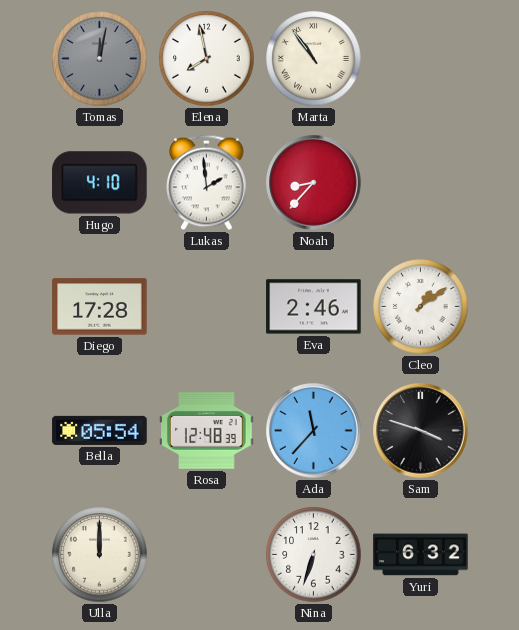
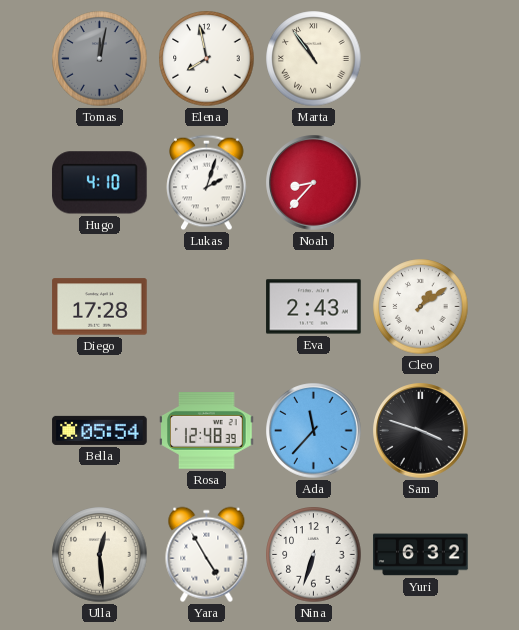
Lukas: 1:59 -> 2:03
Eva: 2:46 -> 2:43
Ulla: 12:00 -> 12:29
Yara: none -> 4:55
